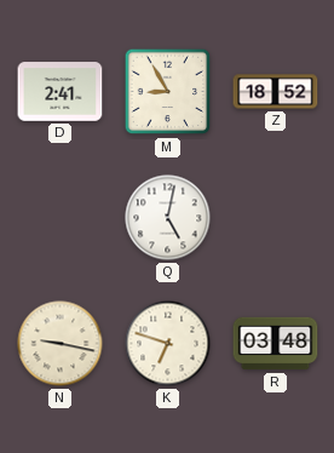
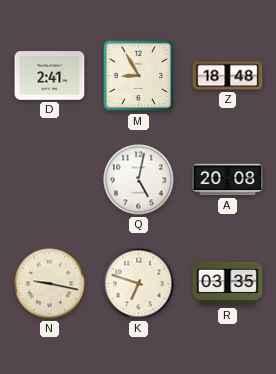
Z: 18:52 -> 18:48
A: none -> 20:08
R: 03:48 -> 03:35
